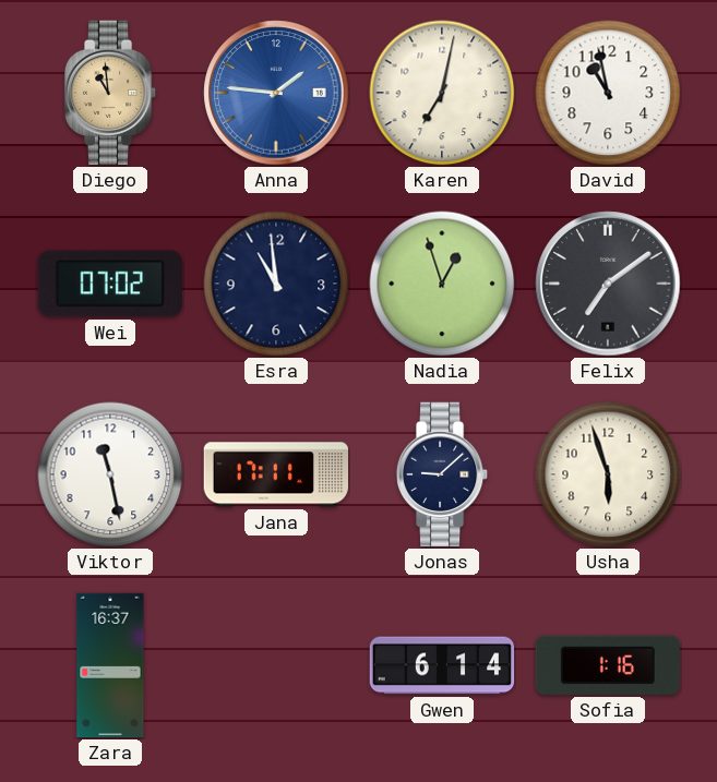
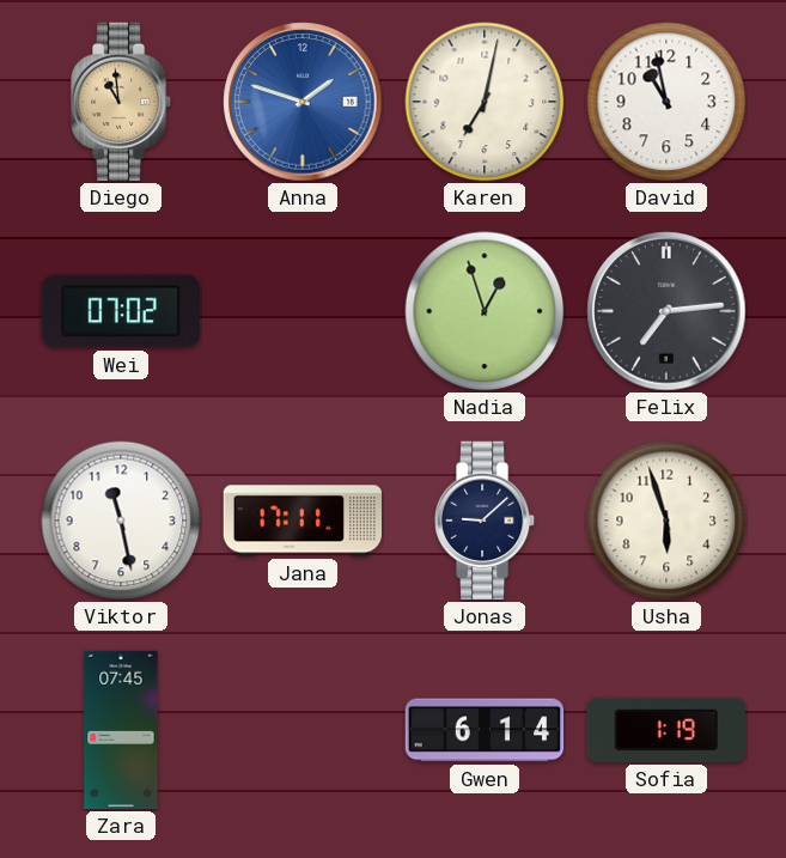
Anna: 1:46 -> 1:48
Esra: 10:59 -> none
Felix: 7:09 -> 7:14
Zara: 16:37 -> 07:45
Sofia: 1:16 -> 1:19
